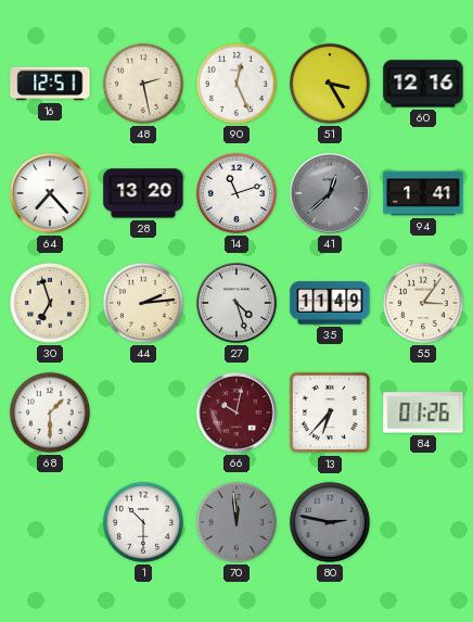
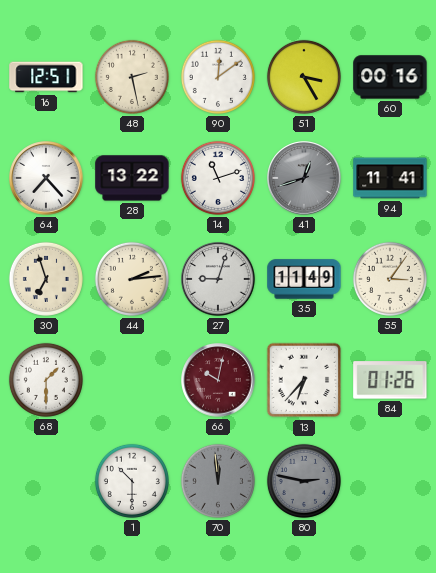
90: 12:26 -> 12:09
60: 12:16 -> 00:16
28: 13:20 -> 13:22
41: 12:38 -> 12:42
94: 1:41 -> 11:41
27: 4:27 -> 9:03
